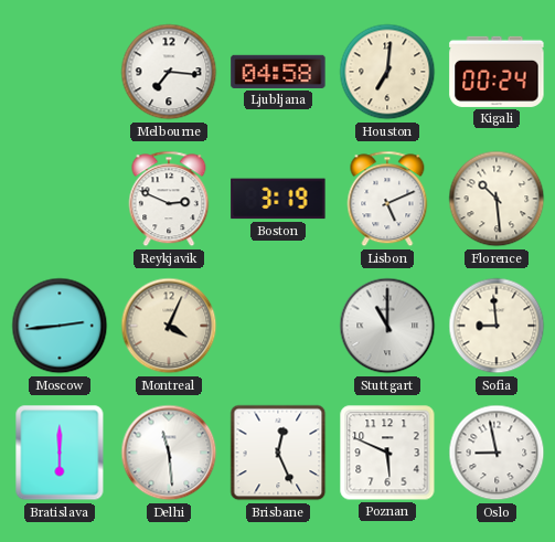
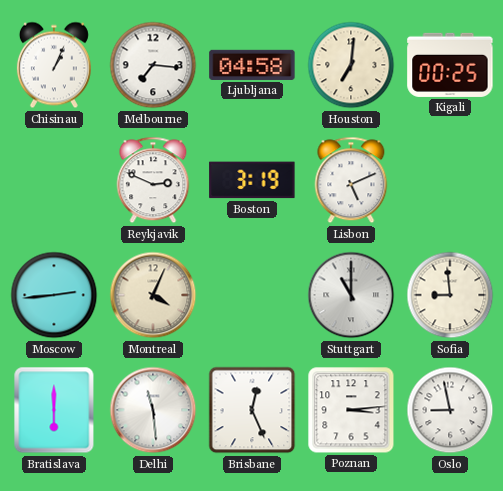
Chisinau: none -> 1:04
Kigali: 00:24 -> 00:25
Florence: 10:29 -> none
Poznan: 5:49 -> 3:14
